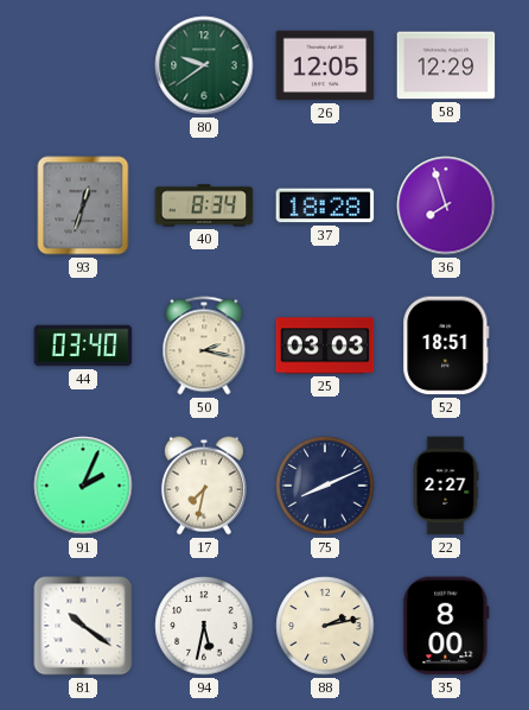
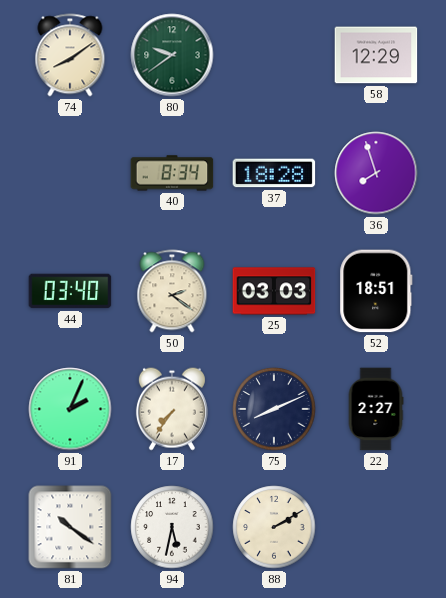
74: none -> 8:09
26: 12:05 -> none
93: 12:33 -> none
50: 2:17 -> 2:21
17: 7:32 -> 7:36
88: 2:13 -> 2:10
35: 8:00 -> none
